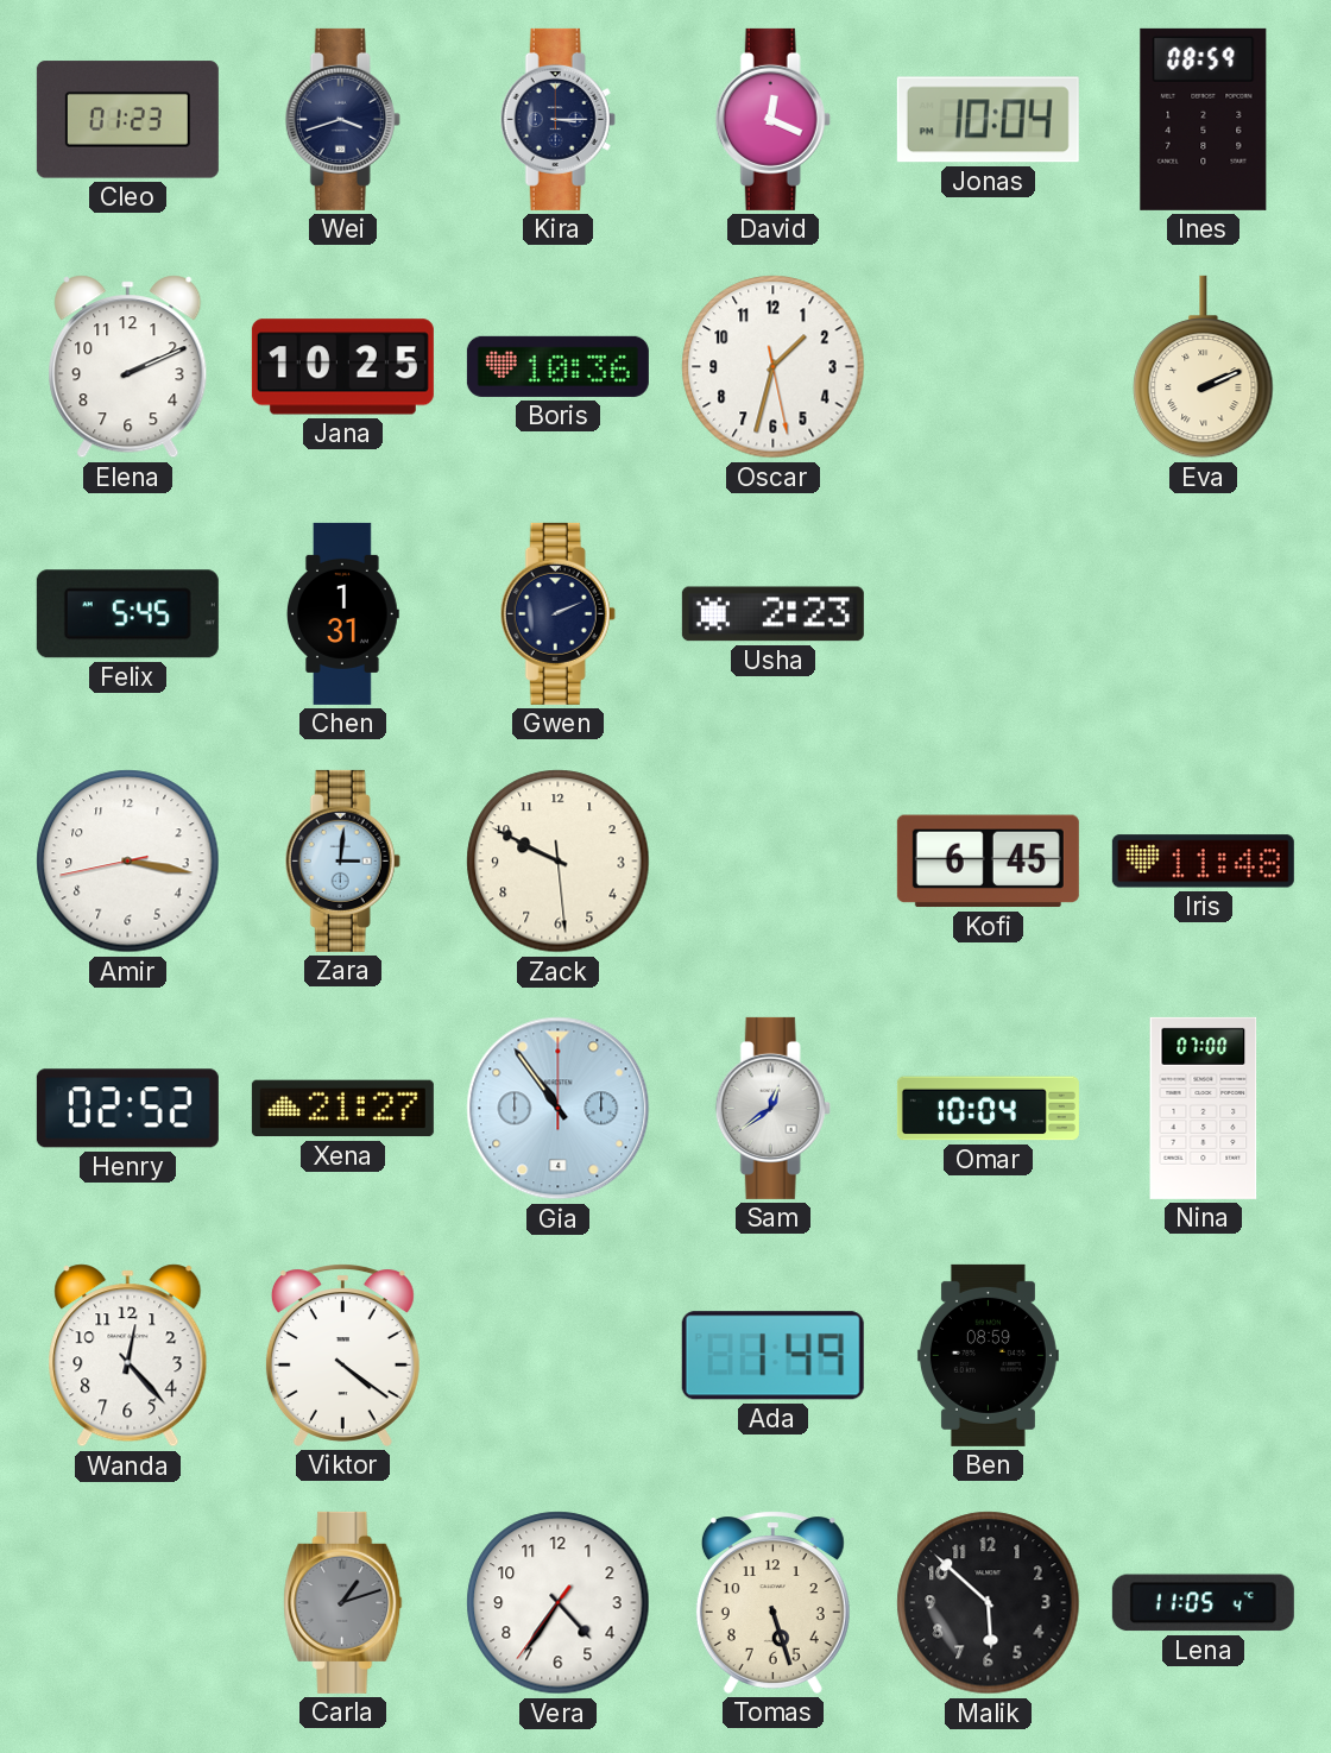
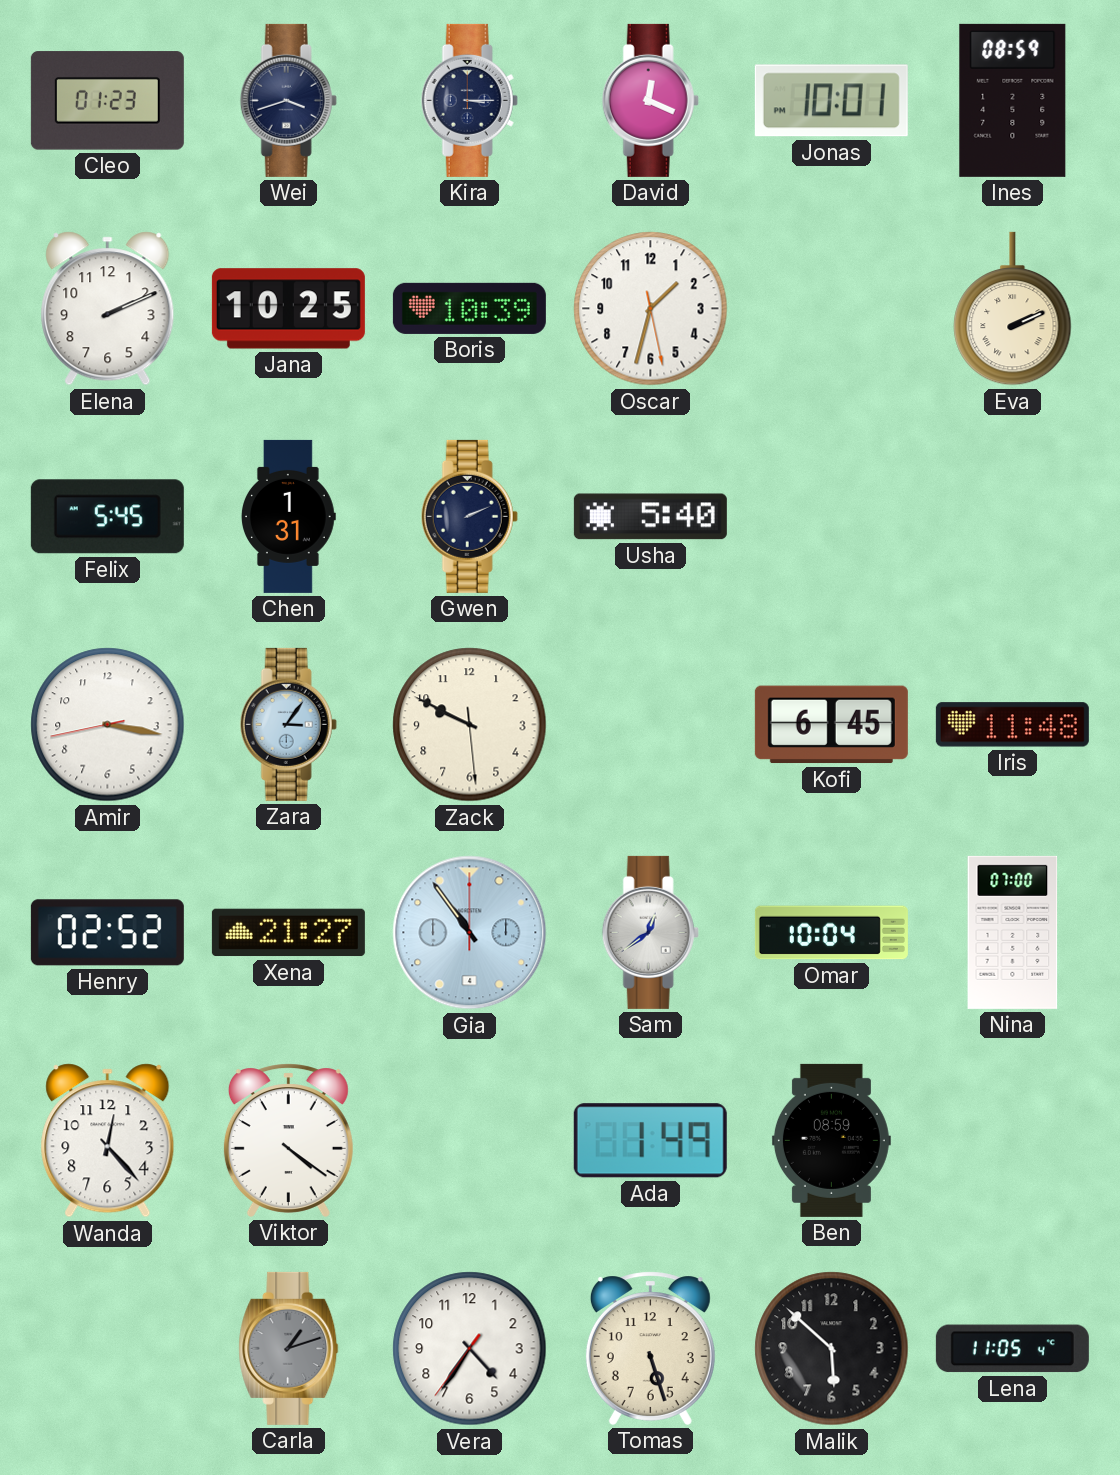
Jonas: 10:04 -> 10:01
Boris: 10:36 -> 10:39
Usha: 2:23 -> 5:40
Zara: 3:01 -> 3:06
